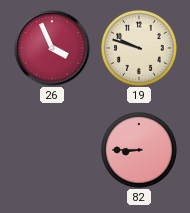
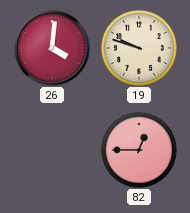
26: 3:56 -> 4:01
82: 8:45 -> 12:45
